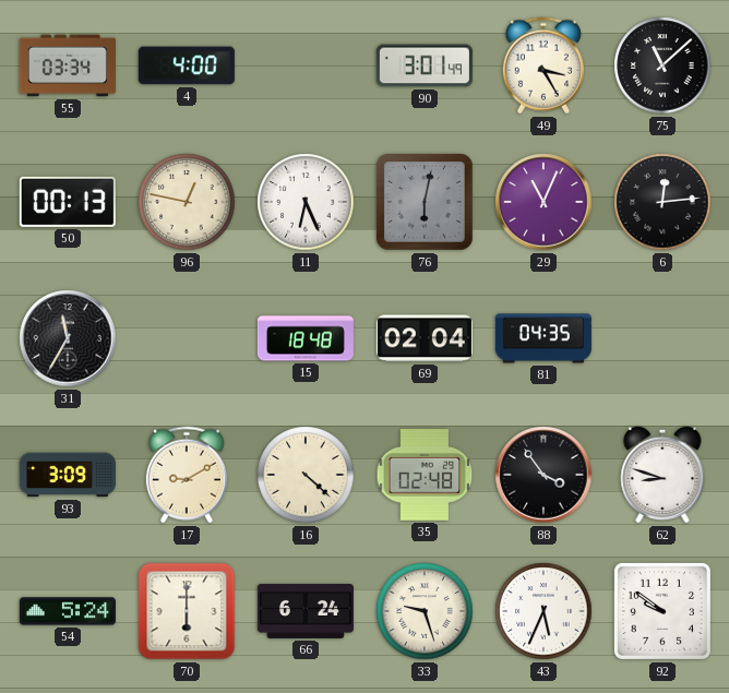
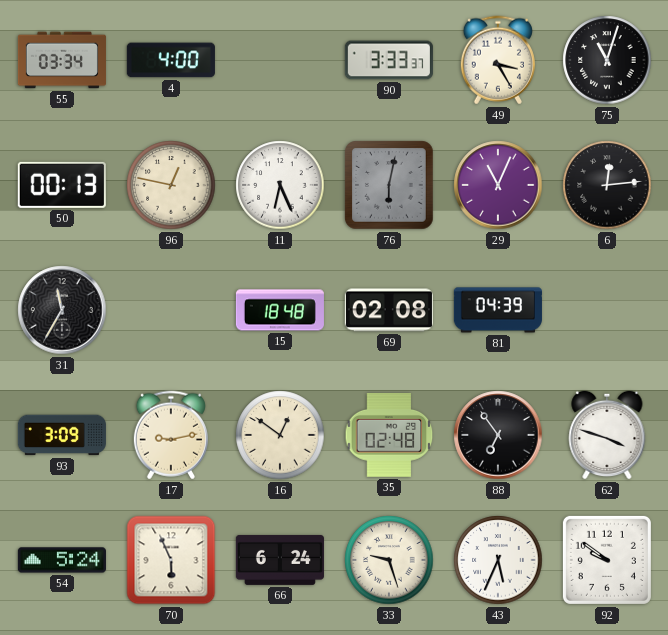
90: 3:01 -> 3:33
75: 11:08 -> 11:03
69: 02:04 -> 02:08
81: 04:35 -> 04:39
17: 9:10 -> 9:13
16: 4:22 -> 12:51
88: 3:54 -> 6:54
62: 8:48 -> 3:48
70: 6:00 -> 5:56
